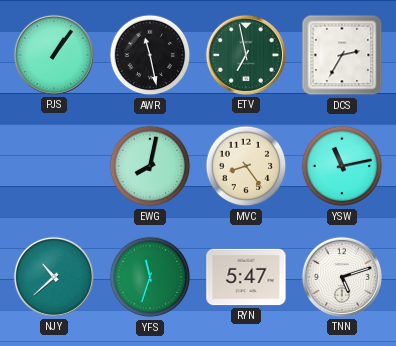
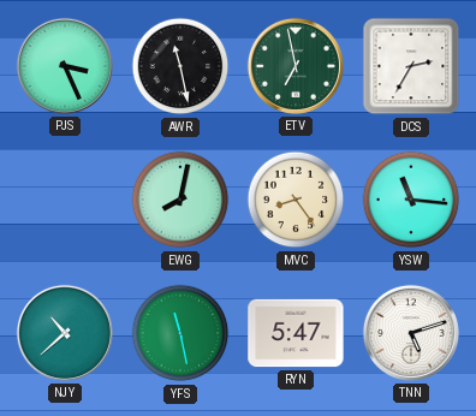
PJS: 1:06 -> 3:26
YSW: 11:13 -> 11:16
YFS: 11:33 -> 11:28
